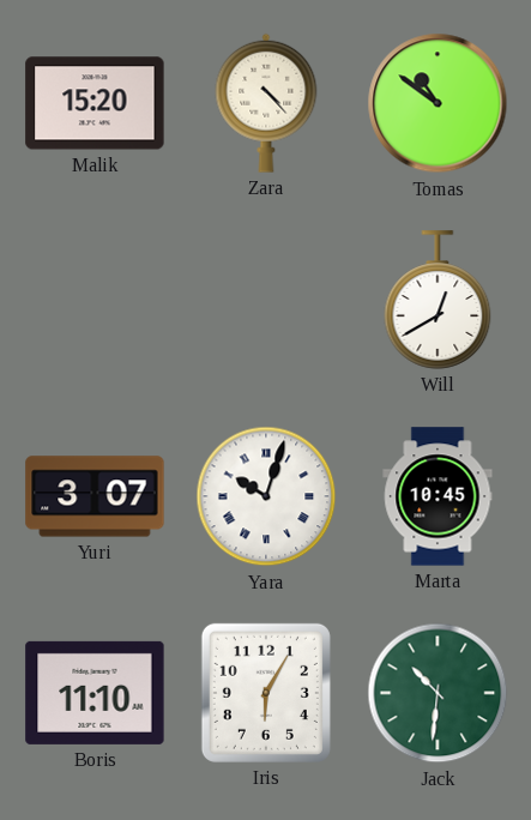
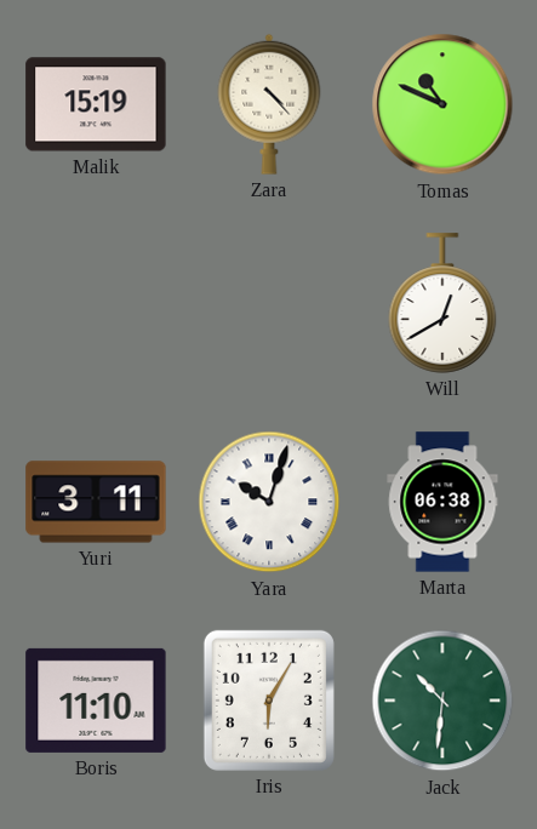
Malik: 15:20 -> 15:19
Tomas: 10:51 -> 10:49
Yuri: 3:07 -> 3:11
Marta: 10:45 -> 06:38
